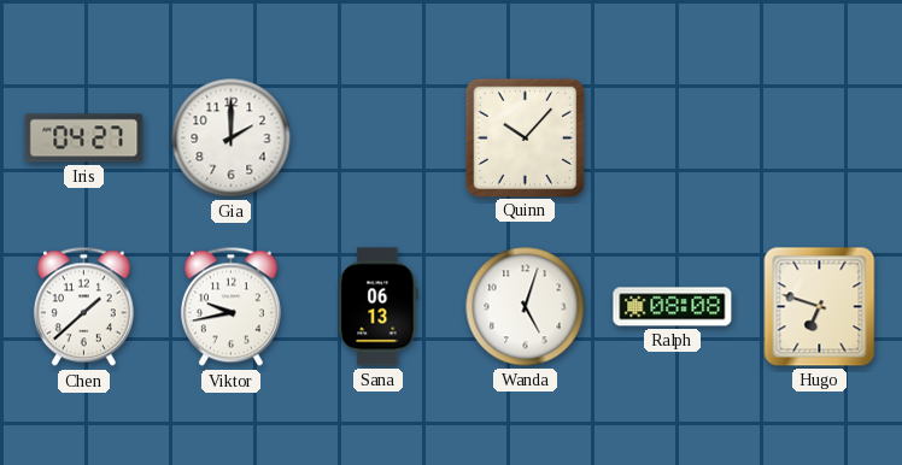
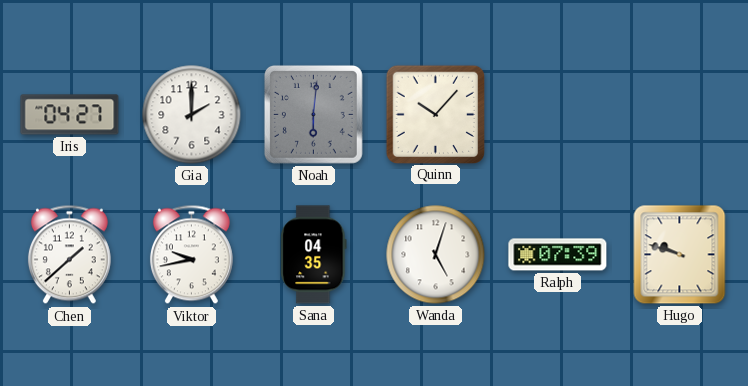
Noah: none -> 6:01
Sana: 06:13 -> 04:35
Ralph: 08:08 -> 07:39
Hugo: 6:48 -> 9:48
